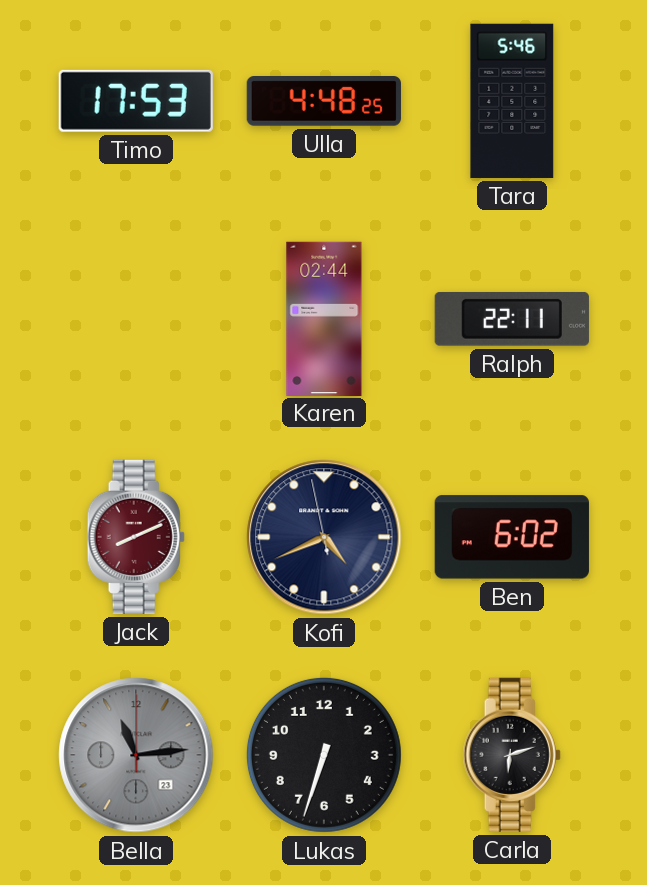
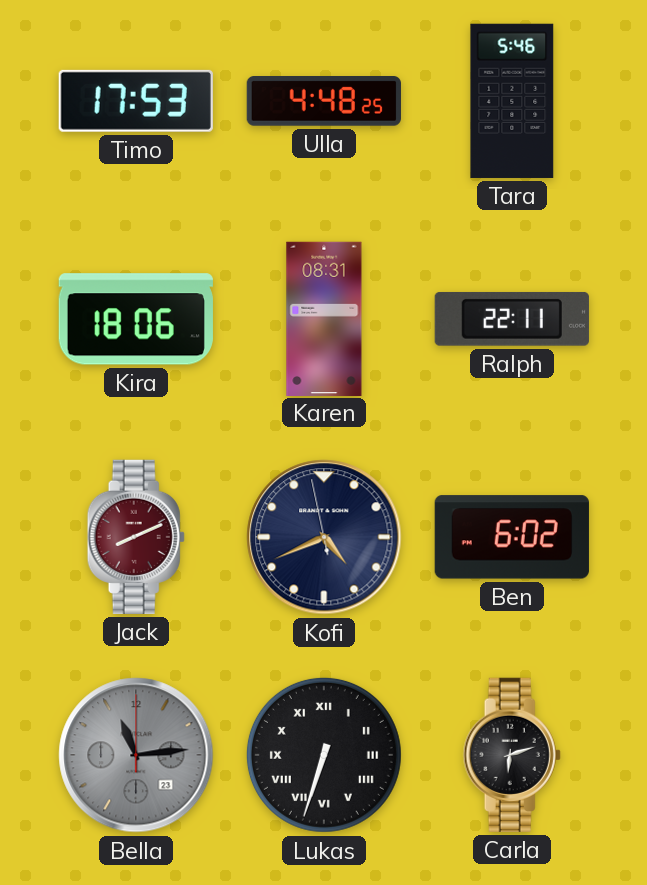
Kira: none -> 18:06
Karen: 02:44 -> 08:31
Lukas numerals: Arabic -> Roman
